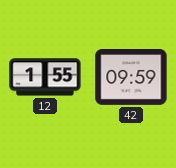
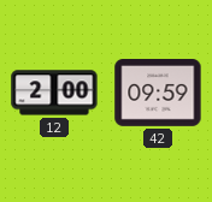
12: 1:55 -> 2:00
